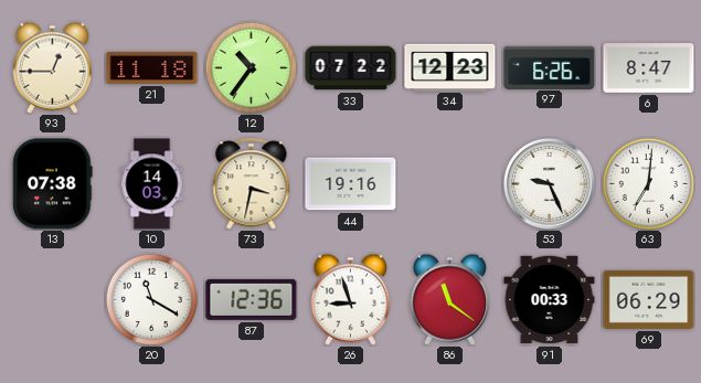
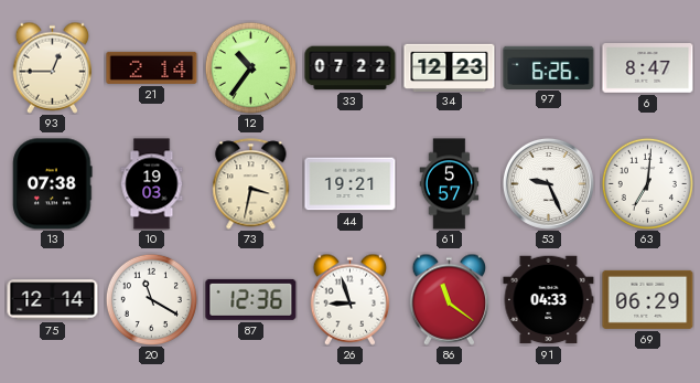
21: 11:18 -> 2:14
10: 14:03 -> 19:03
44: 19:16 -> 19:21
61: none -> 5:57
75: none -> 12:14
91: 00:33 -> 04:33
